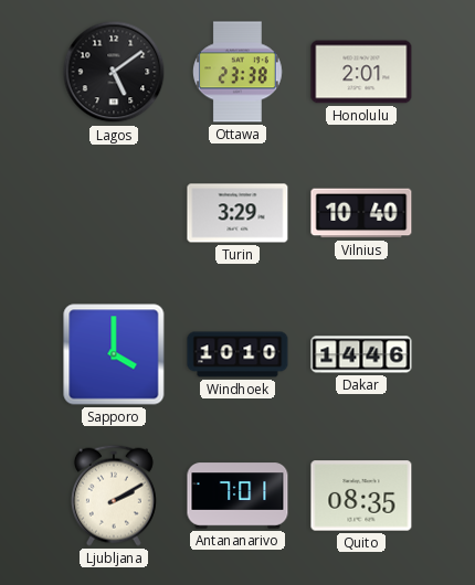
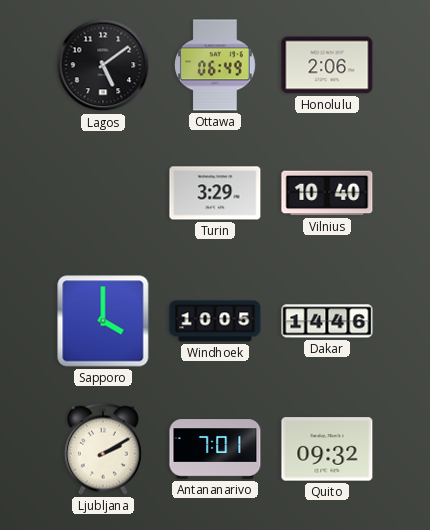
Ottawa: 23:38 -> 06:49
Honolulu: 2:01 -> 2:06
Windhoek: 10:10 -> 10:05
Quito: 08:35 -> 09:32
